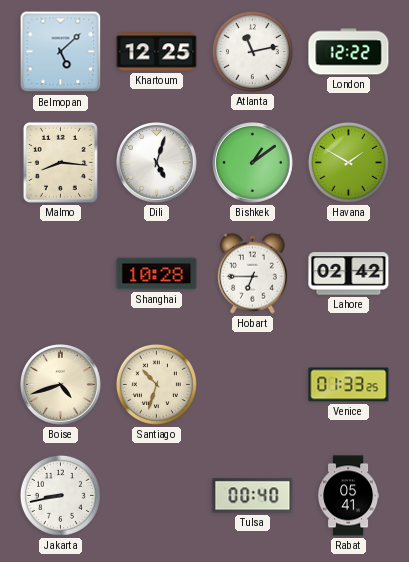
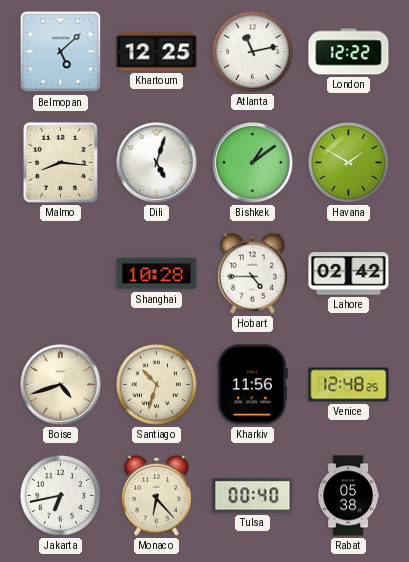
Hobart: 6:45 -> 4:45
Kharkiv: none -> 11:56
Venice: 01:33 -> 12:48
Jakarta: 8:43 -> 6:43
Monaco: none -> 6:23
Rabat: 05:41 -> 05:38
